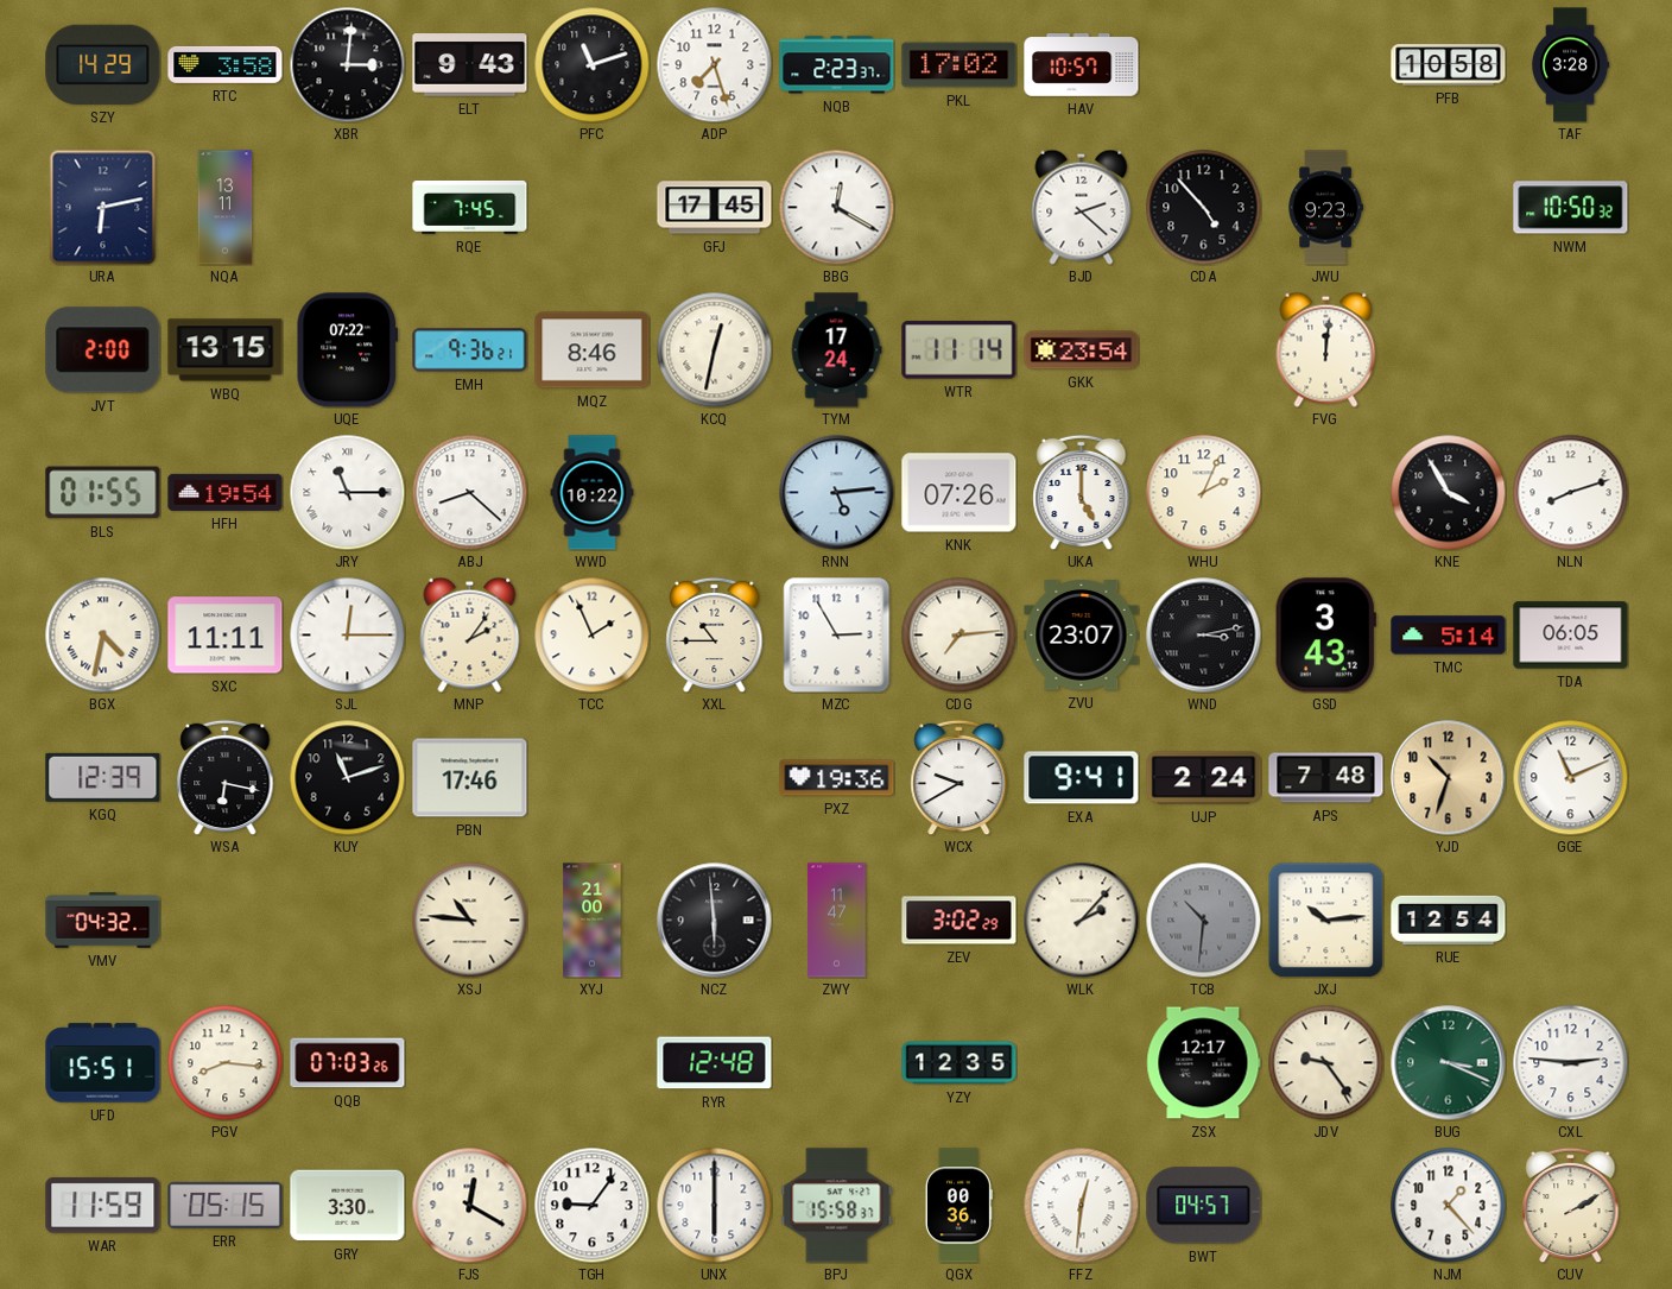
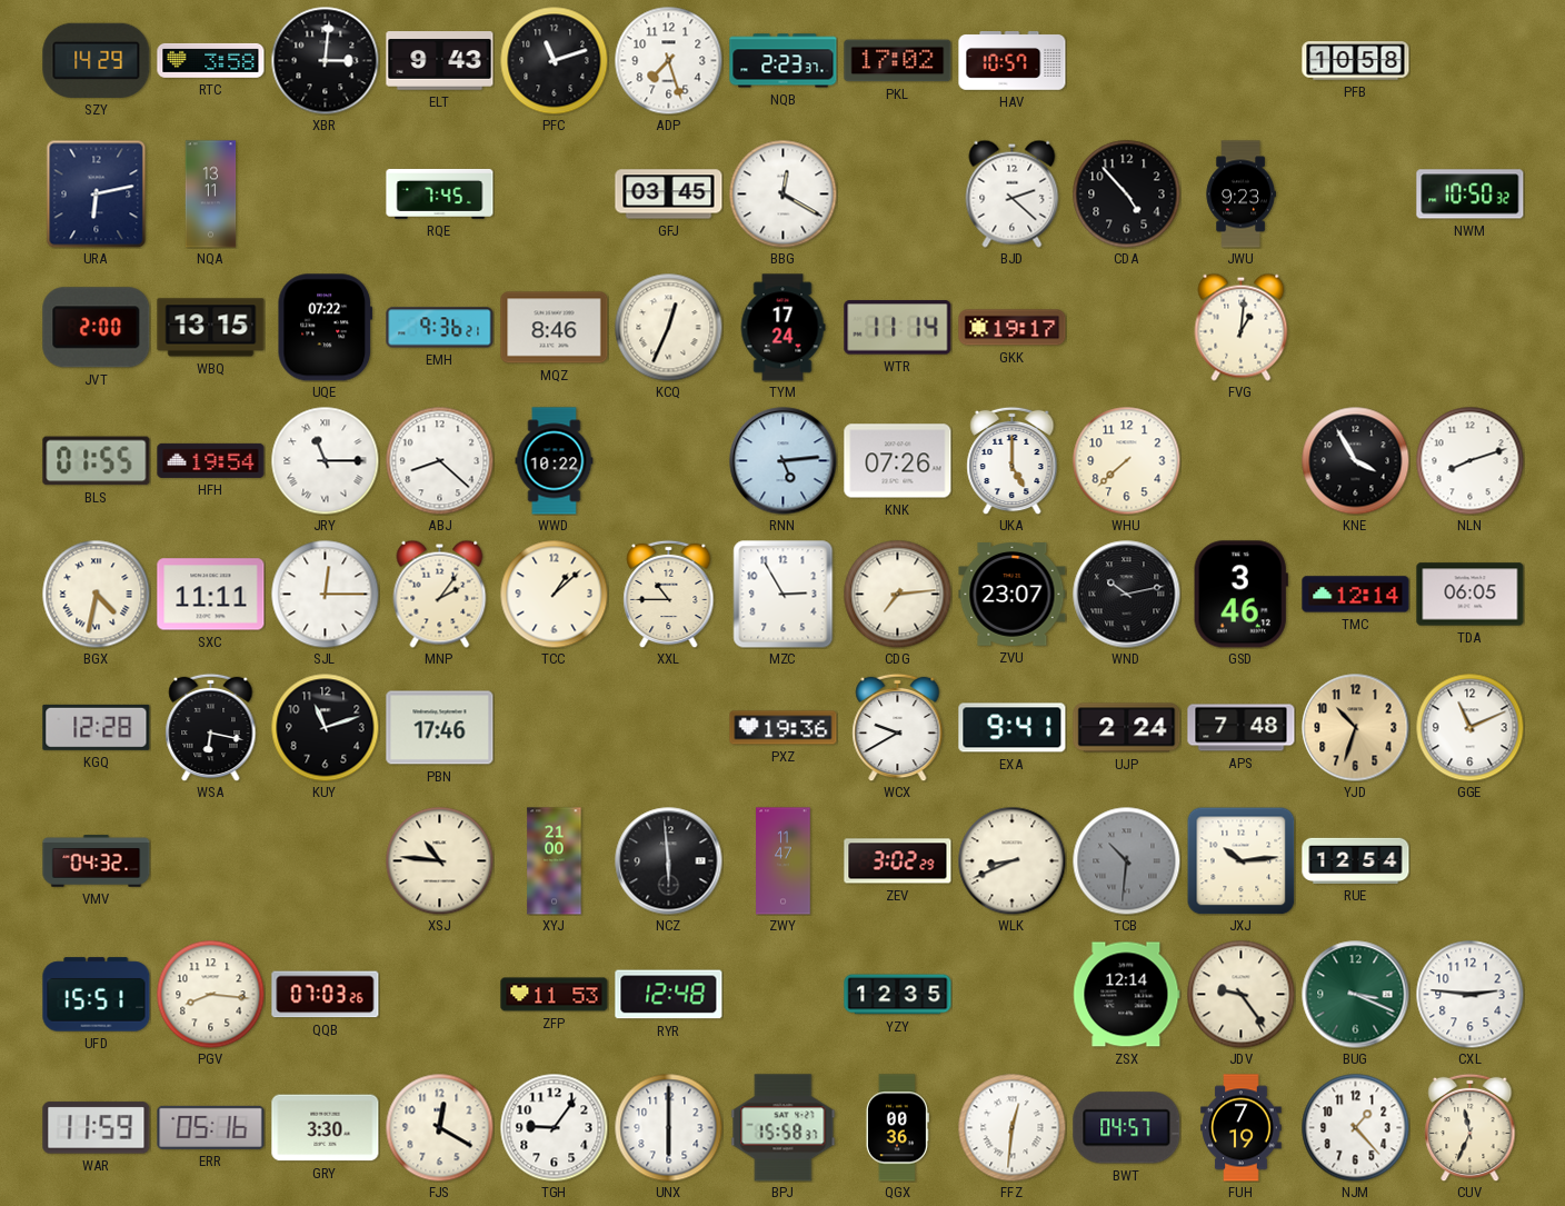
TAF: 3:28 -> none
GFJ: 17:45 -> 03:45
KCQ: 12:32 -> 12:34
GKK: 23:54 -> 19:17
FVG: 12:01 -> 1:01
WHU: 2:04 -> 7:38
TCC: 1:56 -> 1:08
WND: 3:13 -> 10:13
GSD: 3:43 -> 3:46
TMC: 5:14 -> 12:14
KGQ: 12:39 -> 12:28
WLK: 2:07 -> 8:41
ZFP: none -> 11:53
ZSX: 12:17 -> 12:14
ERR: 05:15 -> 05:16
FUH: none -> 7:19
CUV: 2:10 -> 11:34
